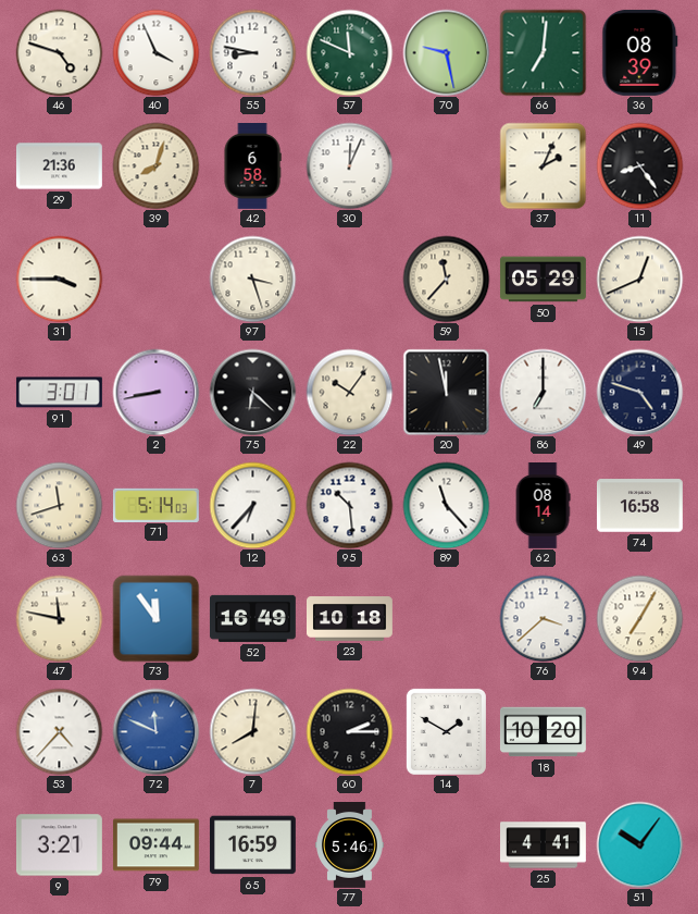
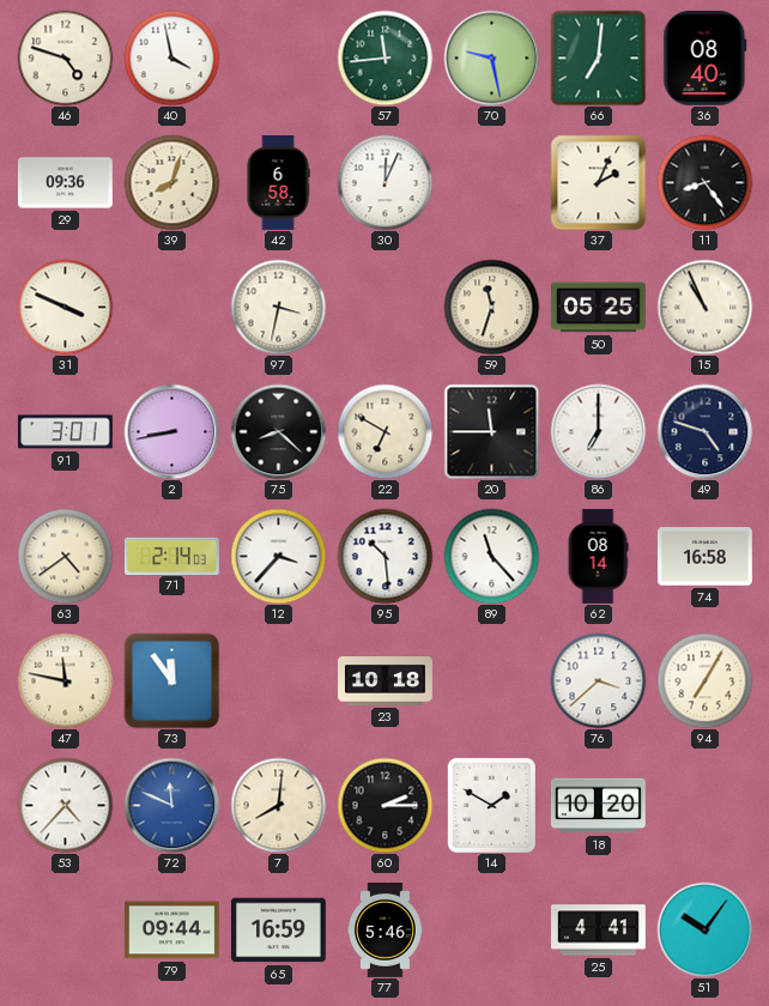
40: 3:56 -> 3:58
55: 8:47 -> none
57: 11:49 -> 11:44
36: 08:39 -> 08:40
29: 21:36 -> 09:36
31: 3:45 -> 3:49
97: 3:27 -> 3:32
59: 11:37 -> 11:33
50: 05:29 -> 05:25
15: 12:41 -> 10:56
75: 6:22 -> 8:22
22: 10:06 -> 6:50
20: 11:58 -> 11:45
63: 11:42 -> 4:39
71: 5:14 -> 2:14
12: 6:37 -> 3:37
52: 16:49 -> none
9: 3:21 -> none
